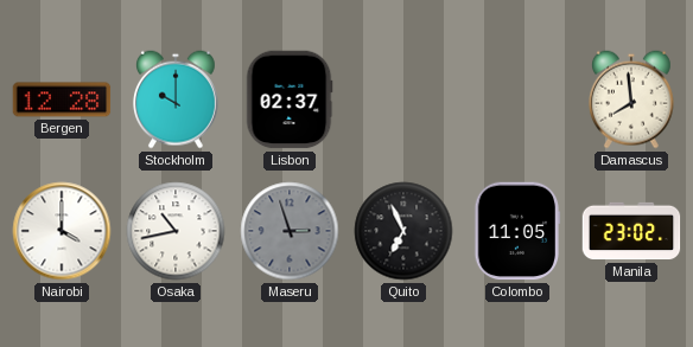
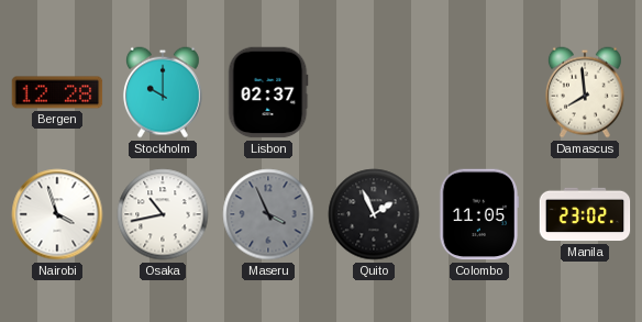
Nairobi: 4:00 -> 3:57
Maseru: 2:57 -> 3:56
Quito: 6:56 -> 1:56
